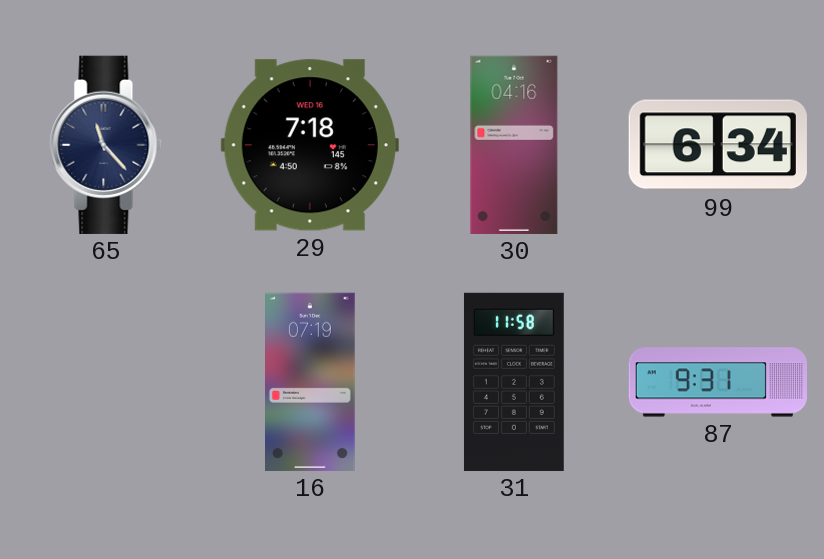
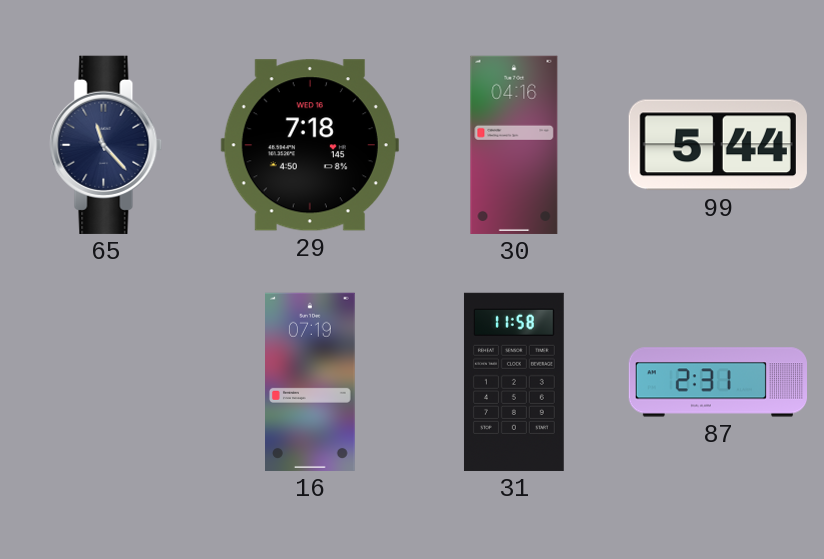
99: 6:34 -> 5:44
87: 9:31 -> 2:31
